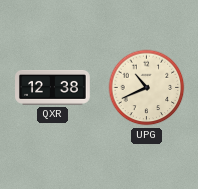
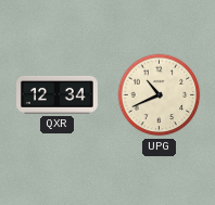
QXR: 12:38 -> 12:34
